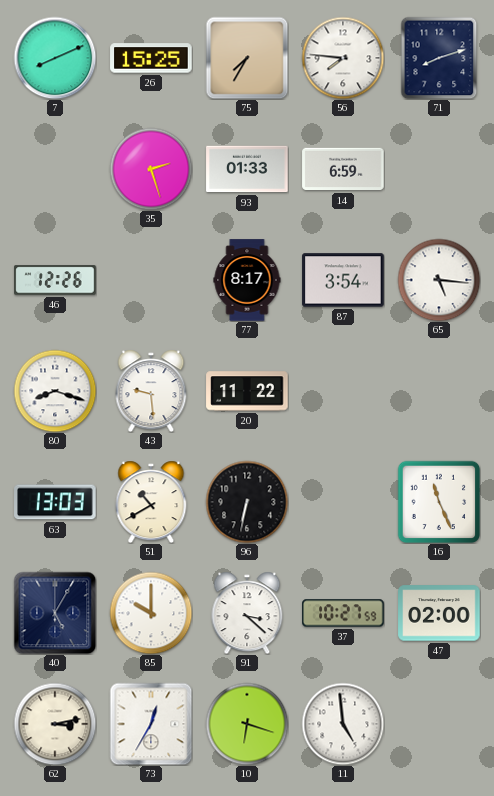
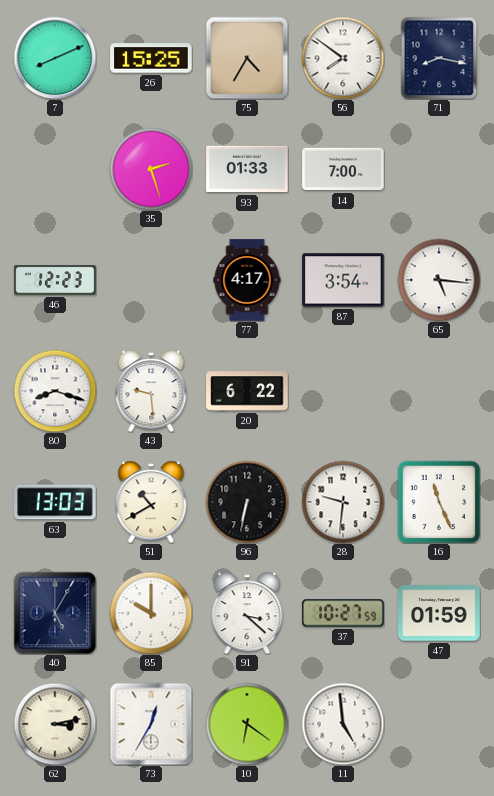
75: 7:35 -> 4:35
56: 7:46 -> 7:51
71: 8:12 -> 8:17
14: 6:59 -> 7:00
46: 12:26 -> 12:23
77: 8:17 -> 4:17
20: 11:22 -> 6:22
28: none -> 9:31
47: 02:00 -> 01:59
10: 6:18 -> 6:21
